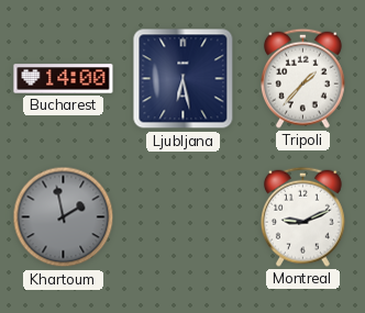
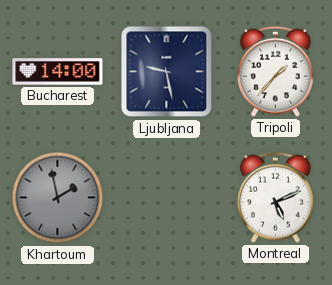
Ljubljana: 6:28 -> 9:28
Montreal: 9:11 -> 5:11
